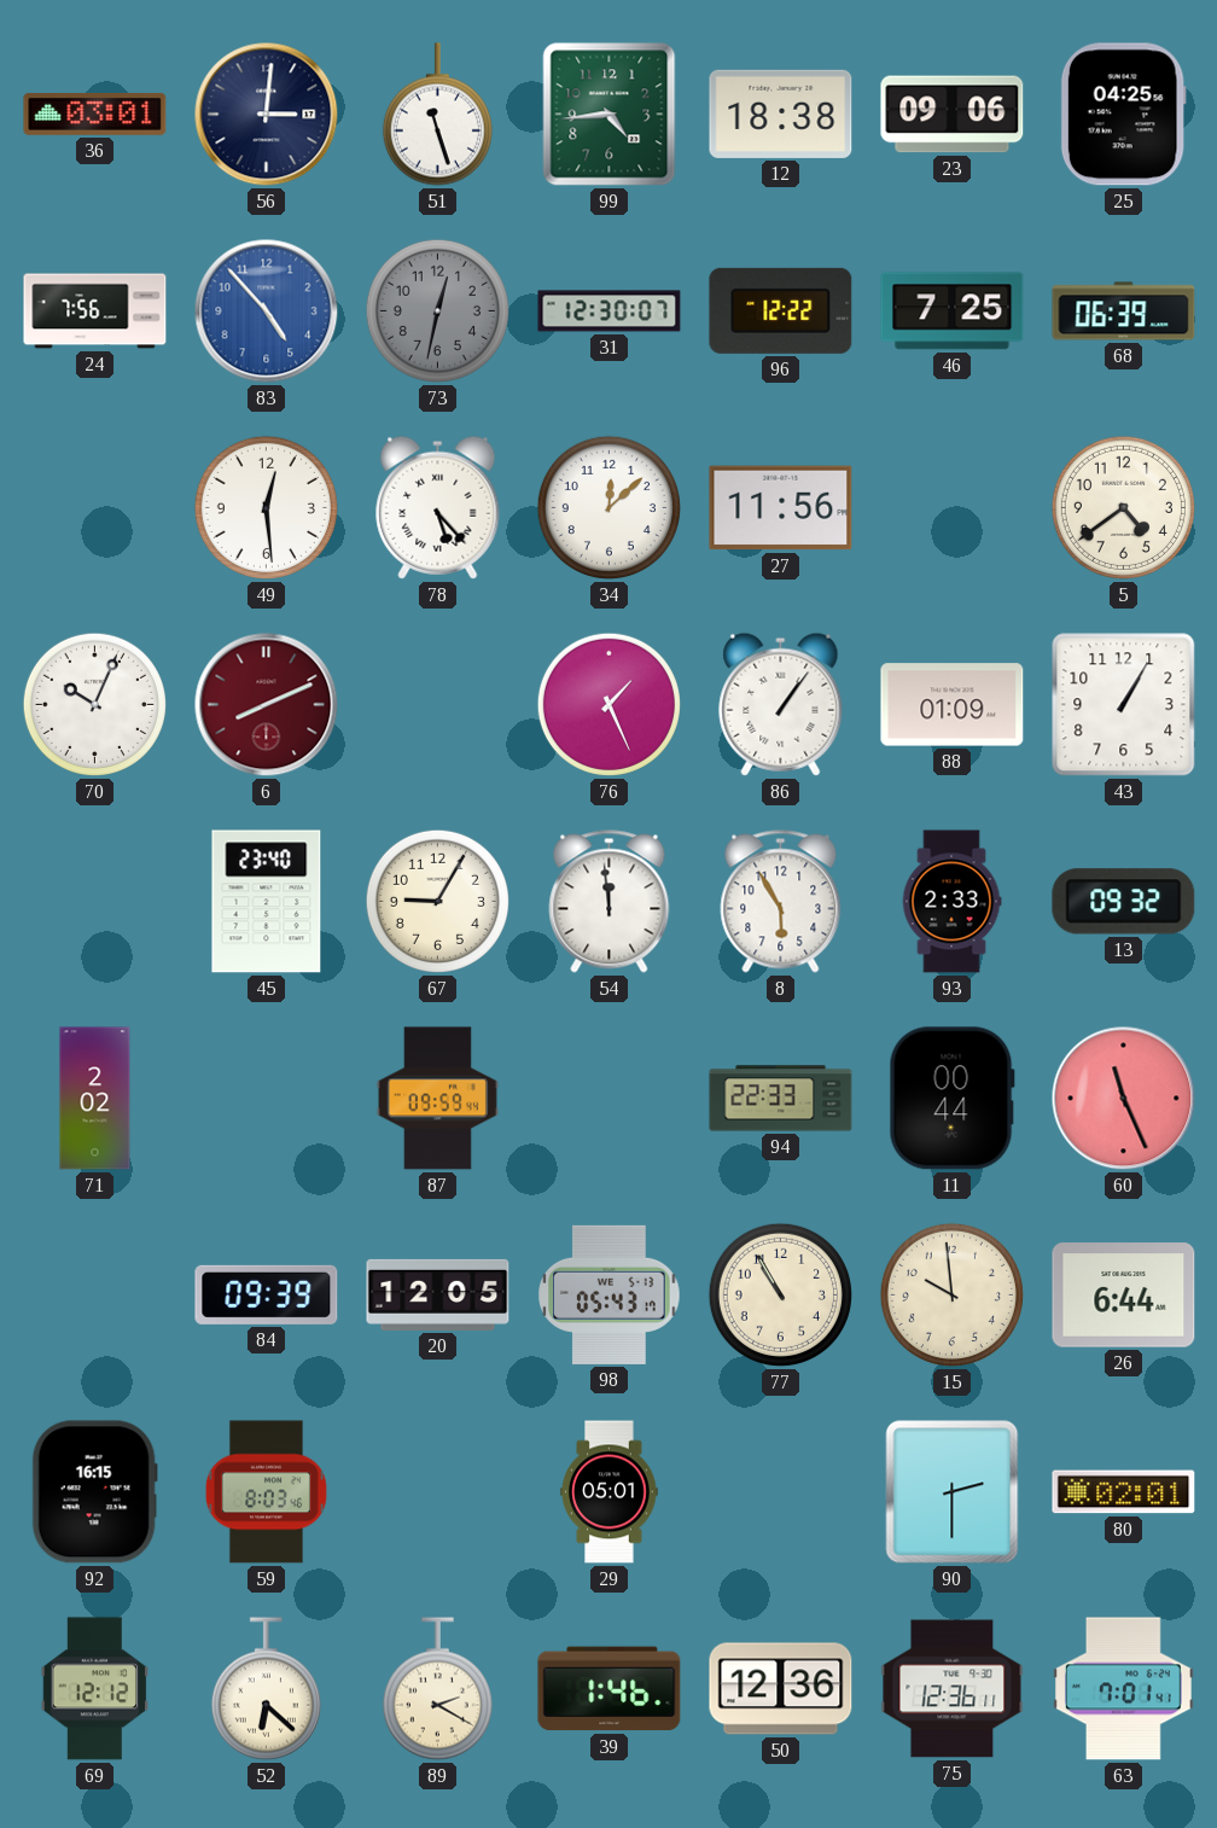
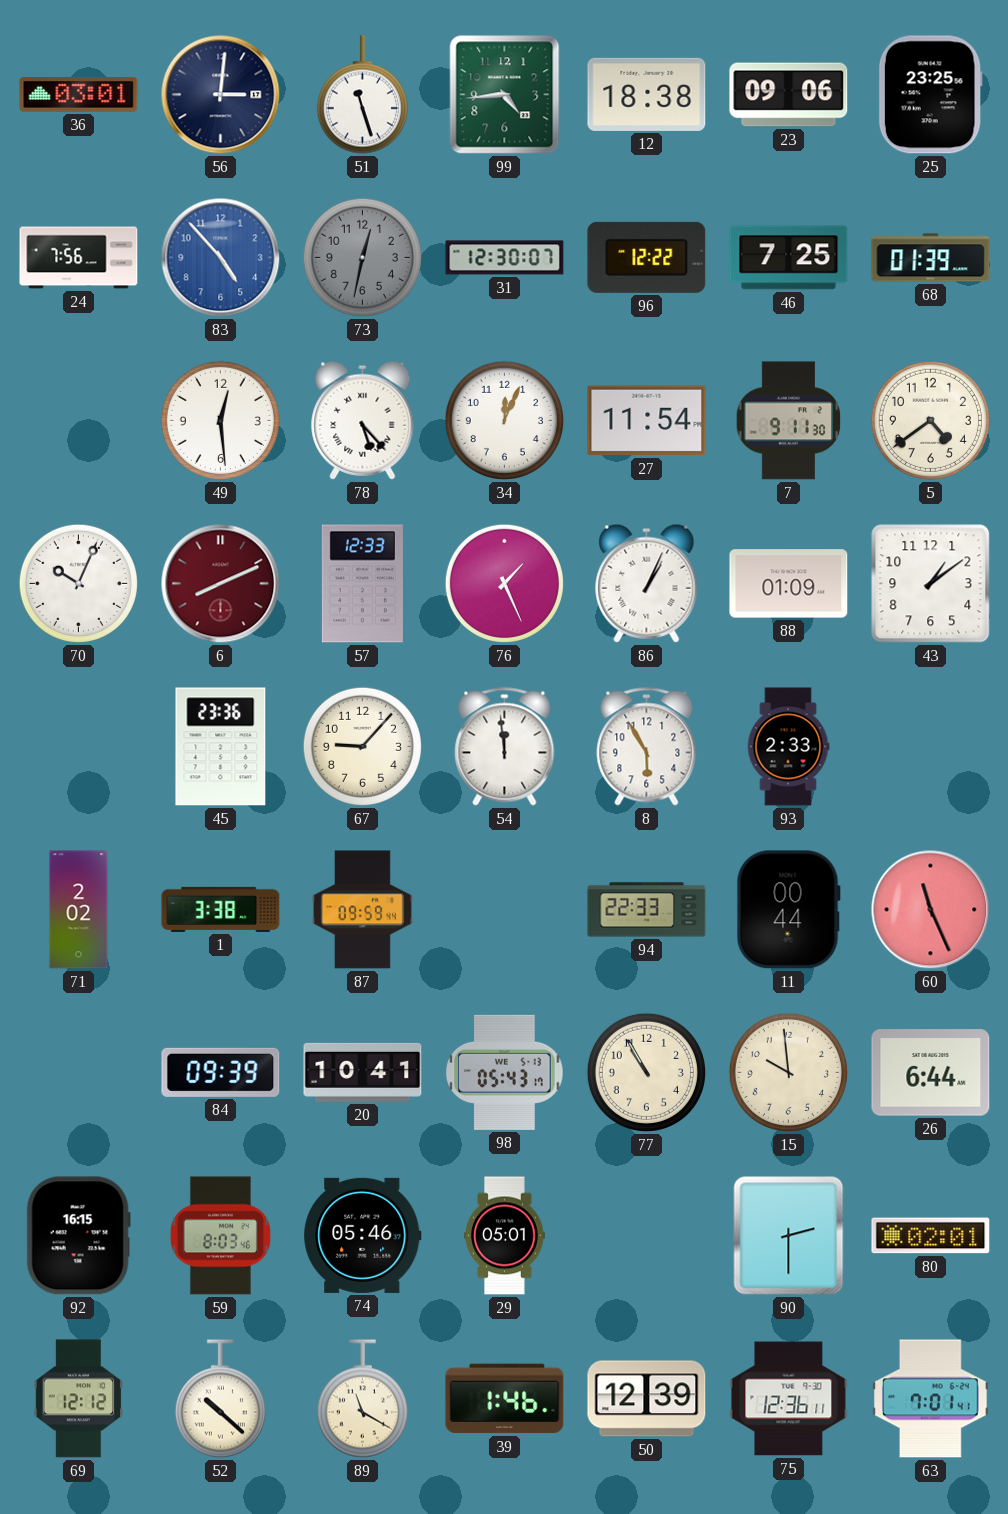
25: 04:25 -> 23:25
68: 06:39 -> 01:39
34: 12:08 -> 12:04
27: 11:56 -> 11:54
7: none -> 9:11
57: none -> 12:33
86: 1:06 -> 1:04
43: 1:05 -> 1:09
45: 23:40 -> 23:36
67: 9:05 -> 9:07
13: 09:32 -> none
1: none -> 3:38
20: 12:05 -> 10:41
74: none -> 05:46
52: 6:22 -> 10:22
89: 2:20 -> 11:20
50: 12:36 -> 12:39
